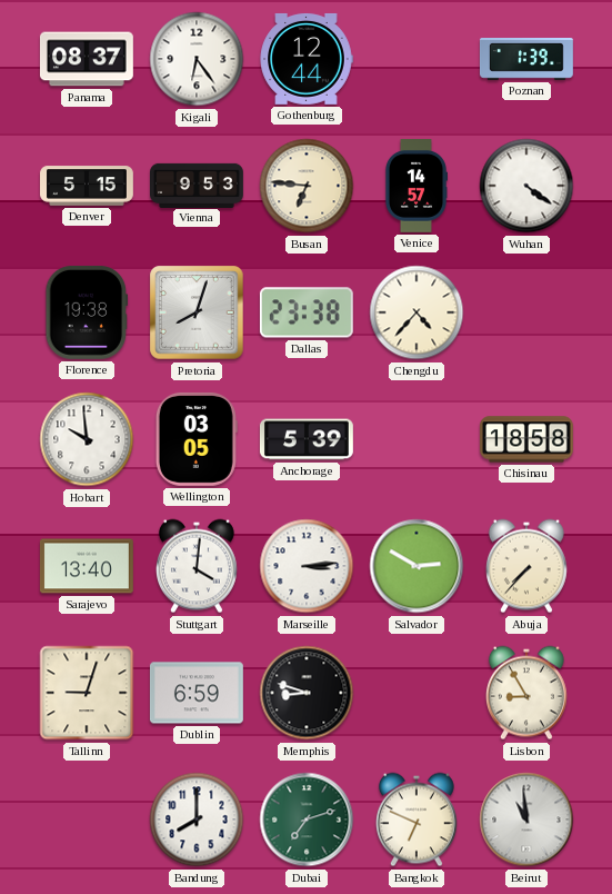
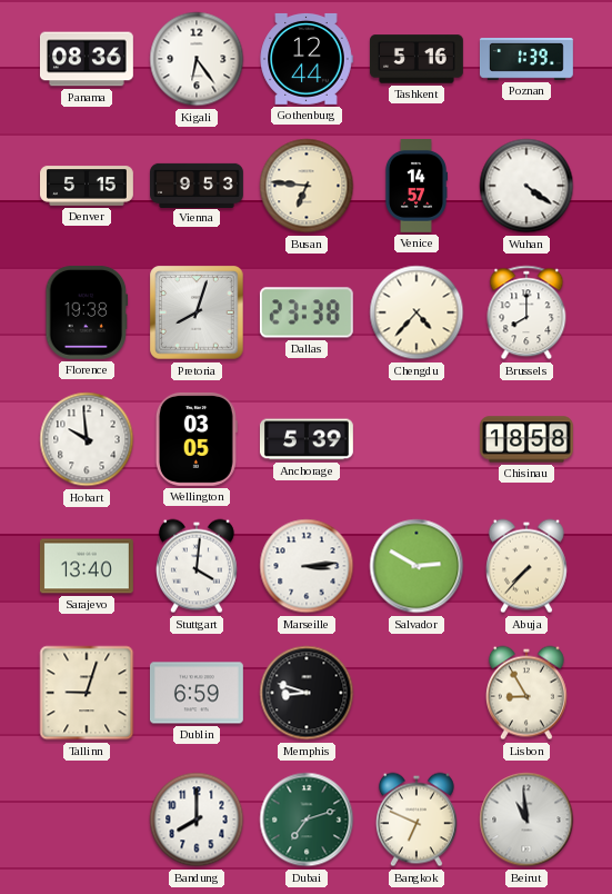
Panama: 08:37 -> 08:36
Tashkent: none -> 5:16
Brussels: none -> 8:00
